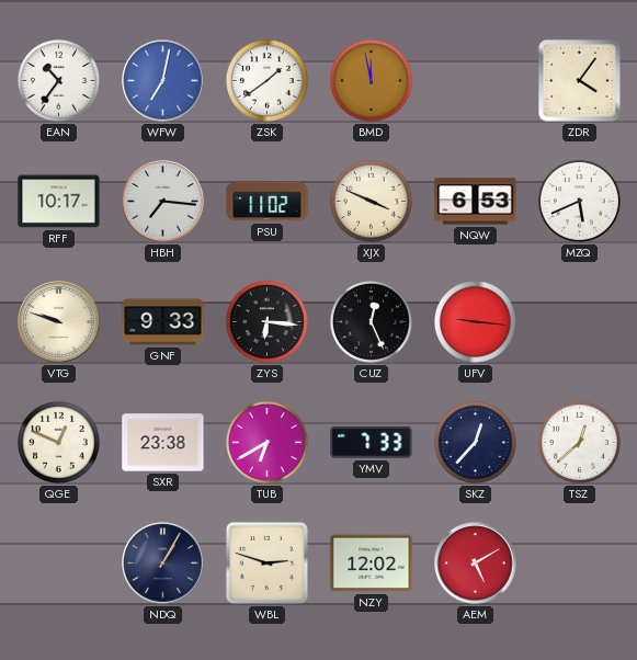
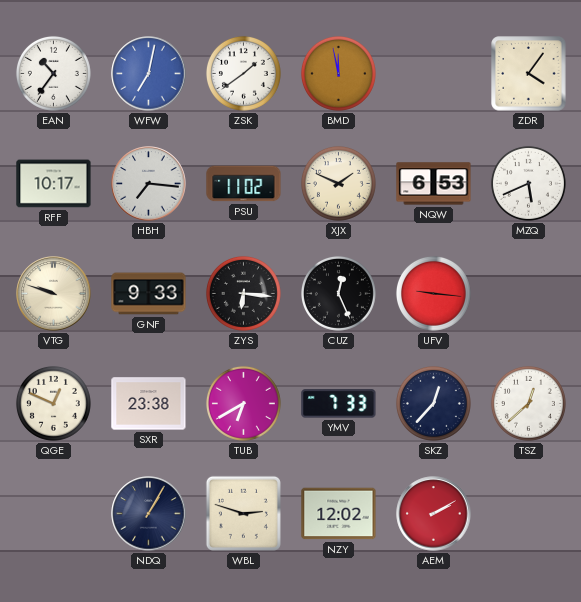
XJX: 3:49 -> 1:49
AEM: 5:10 -> 2:10
